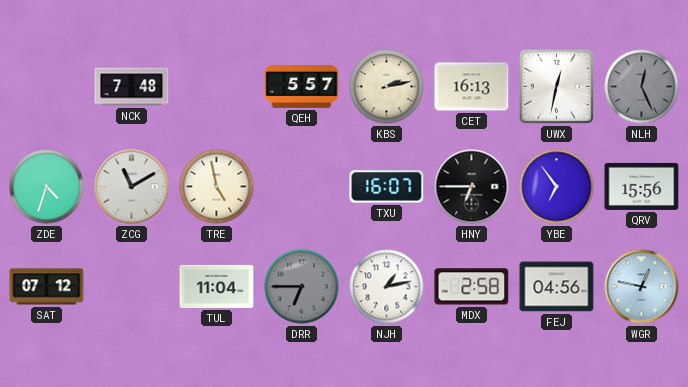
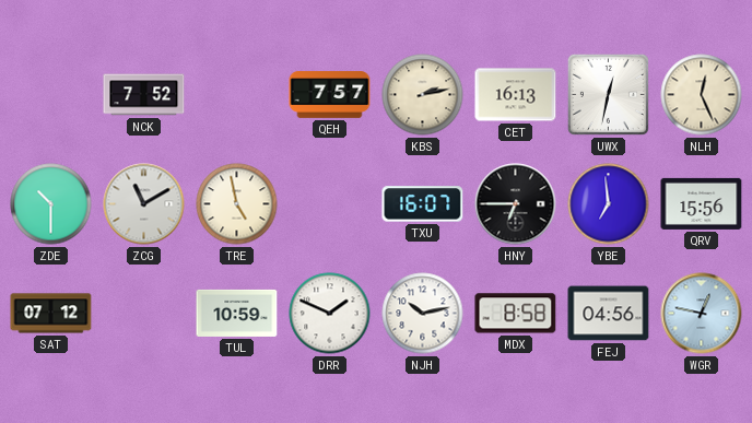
NCK: 7:48 -> 7:52
QEH: 5:57 -> 7:57
NLH dial: grey -> cream
ZDE: 4:33 -> 10:30
YBE: 6:54 -> 6:59
TUL: 11:04 -> 10:59
DRR: 6:45 -> 1:49
DRR dial: grey -> white
NJH: 1:13 -> 10:13
MDX: 2:58 -> 8:58
